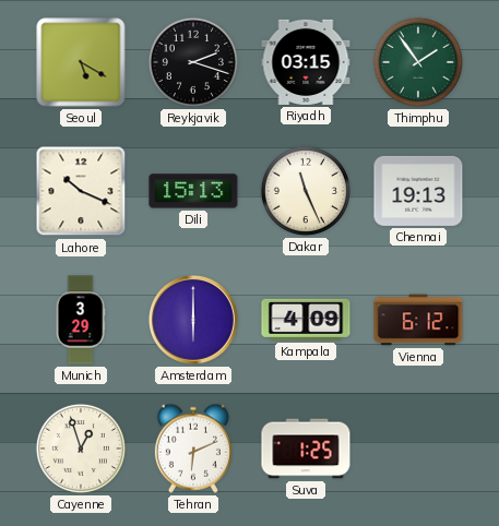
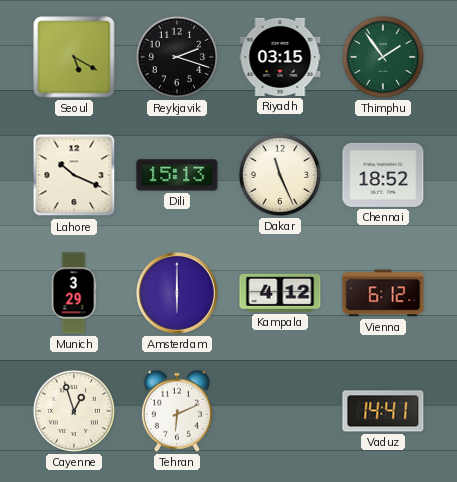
Chennai: 19:13 -> 18:52
Kampala: 4:09 -> 4:12
Suva: 1:25 -> none
Vaduz: none -> 14:41
